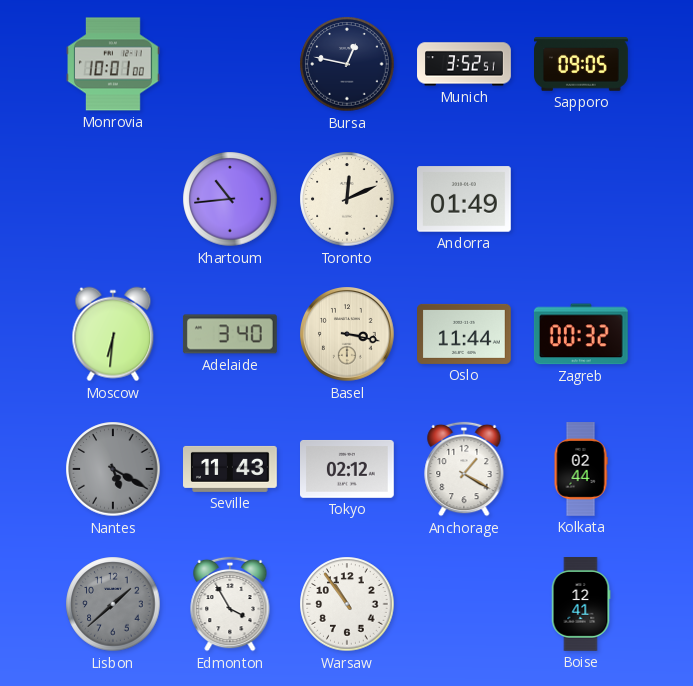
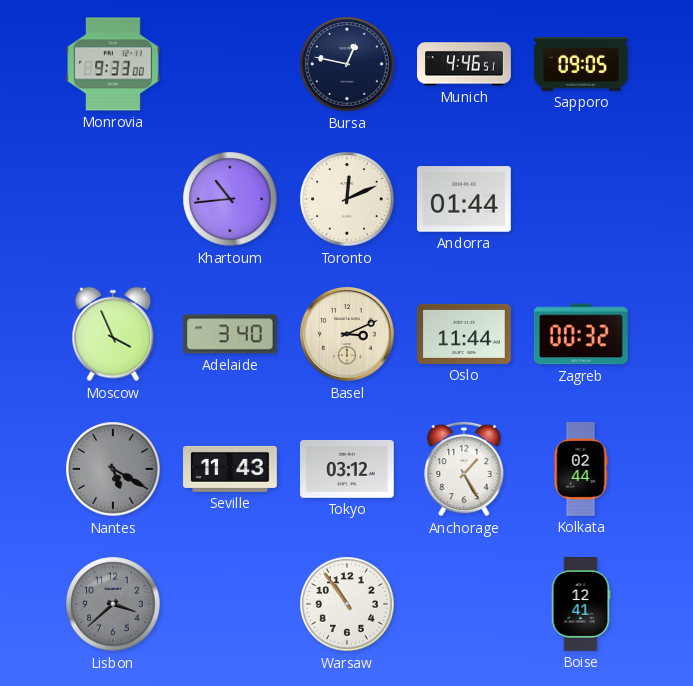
Monrovia: 10:01 -> 9:33
Munich: 3:52 -> 4:46
Andorra: 01:49 -> 01:44
Moscow: 6:31 -> 3:56
Basel: 3:17 -> 3:11
Tokyo: 02:12 -> 03:12
Anchorage: 1:20 -> 1:25
Lisbon: 1:38 -> 3:38
Edmonton: 3:55 -> none
